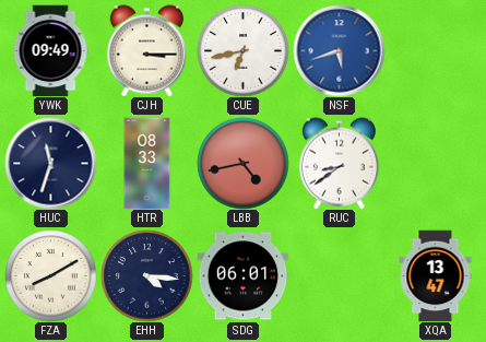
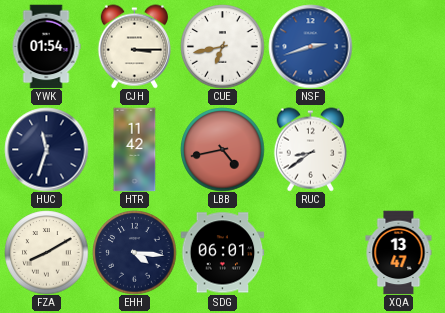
YWK: 09:49 -> 01:54
NSF: 5:42 -> 2:42
HTR: 08:33 -> 11:42
